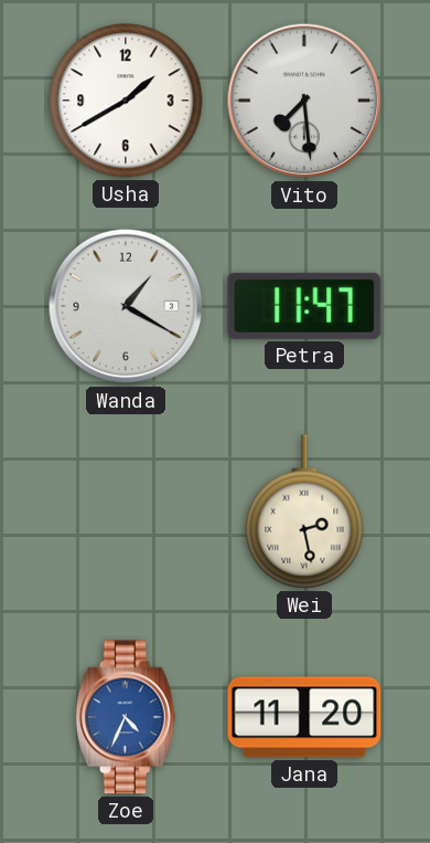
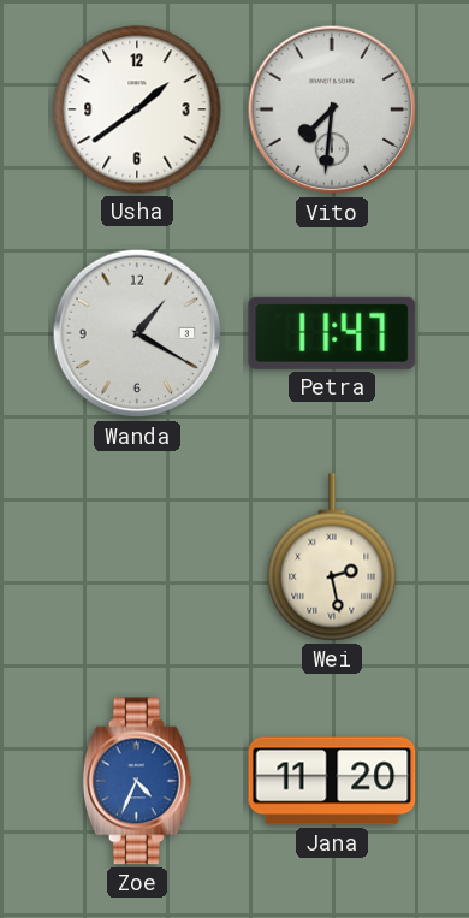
Usha: 1:40 -> 1:39
Vito: 7:29 -> 7:31
